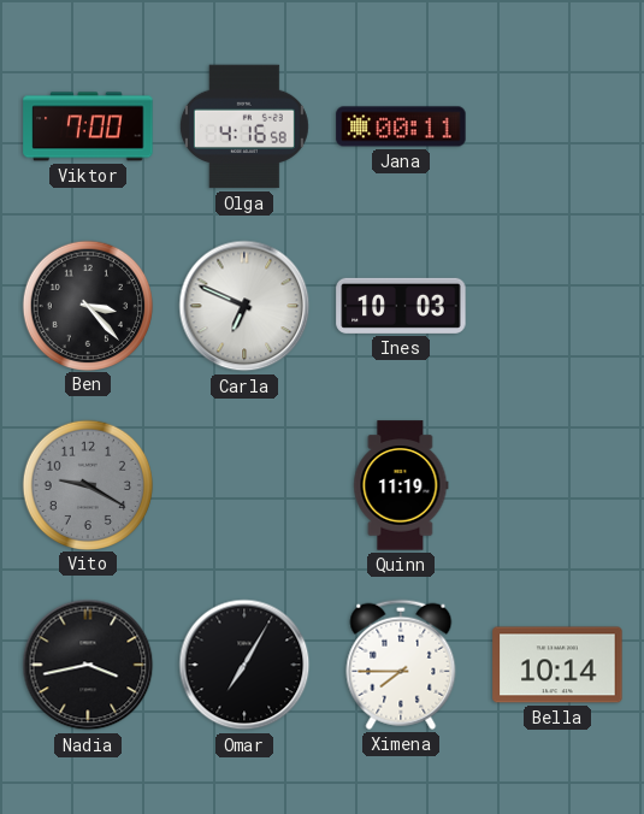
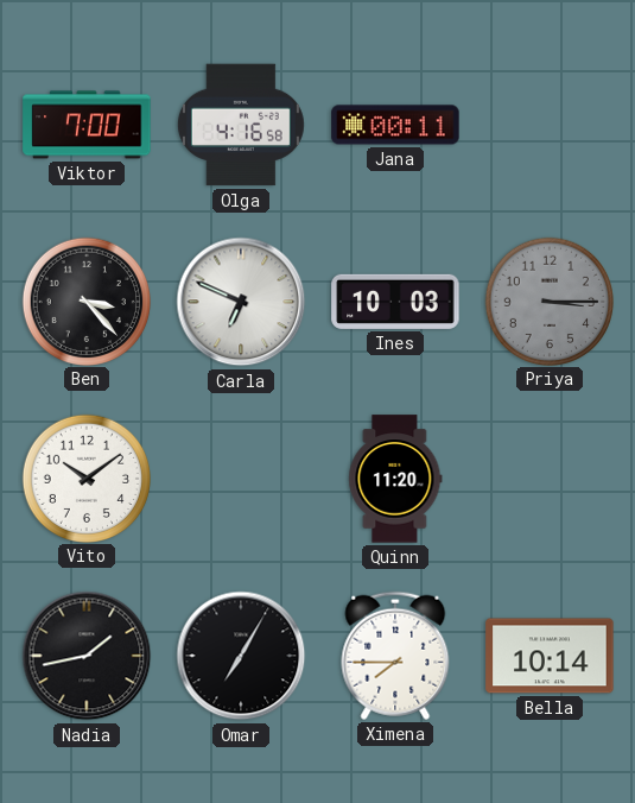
Priya: none -> 3:15
Vito: 9:20 -> 10:09
Vito dial: grey -> white
Quinn: 11:19 -> 11:20
Nadia: 3:43 -> 1:43
